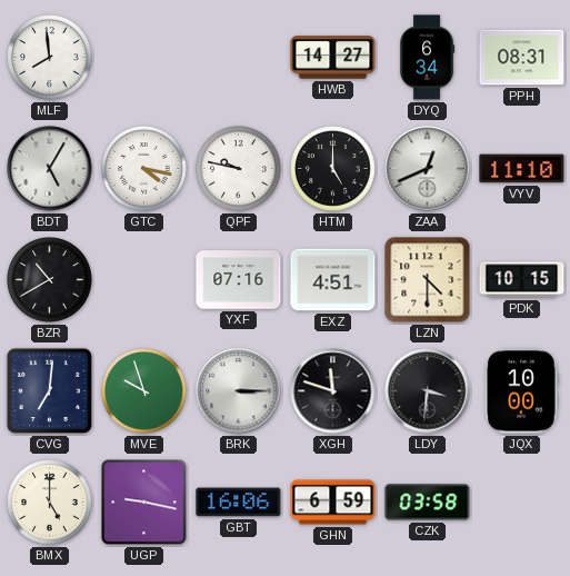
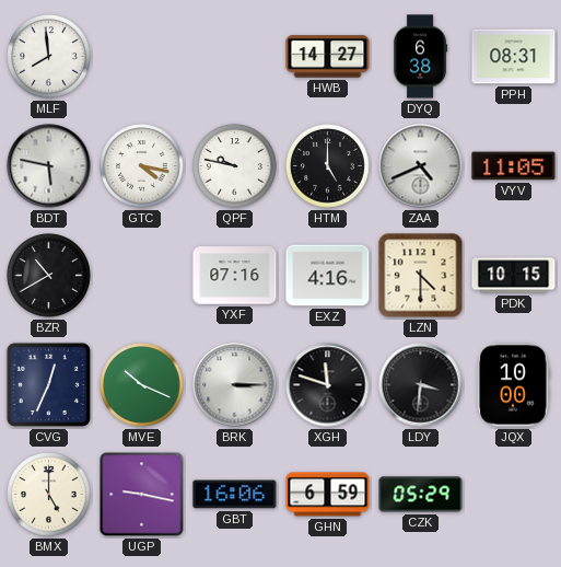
DYQ: 6:34 -> 6:38
BDT: 5:05 -> 5:47
ZAA: 12:41 -> 4:41
VYV: 11:10 -> 11:05
EXZ: 4:51 -> 4:16
CVG: 7:01 -> 12:34
MVE: 9:57 -> 10:19
CZK: 03:58 -> 05:29
